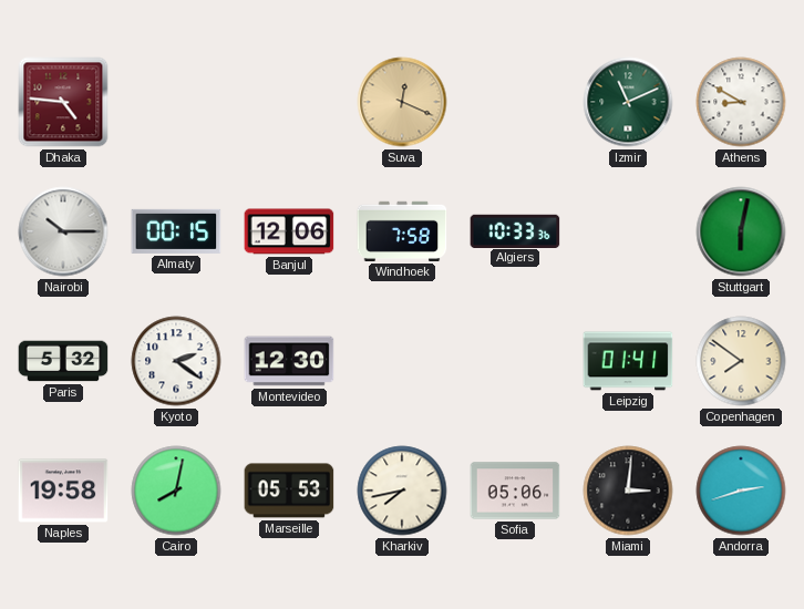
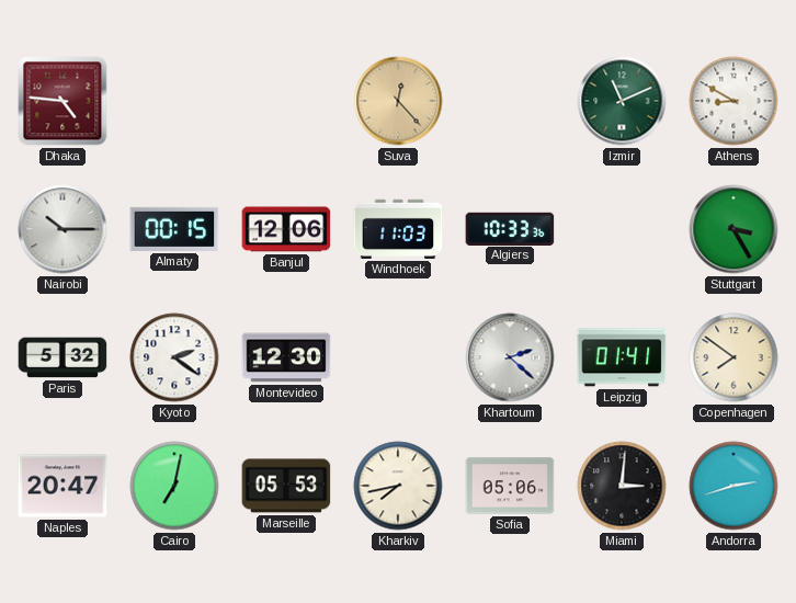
Suva: 12:19 -> 12:23
Windhoek: 7:58 -> 11:03
Stuttgart: 6:02 -> 3:25
Khartoum: none -> 2:22
Naples: 19:58 -> 20:47
Cairo: 8:02 -> 7:02
